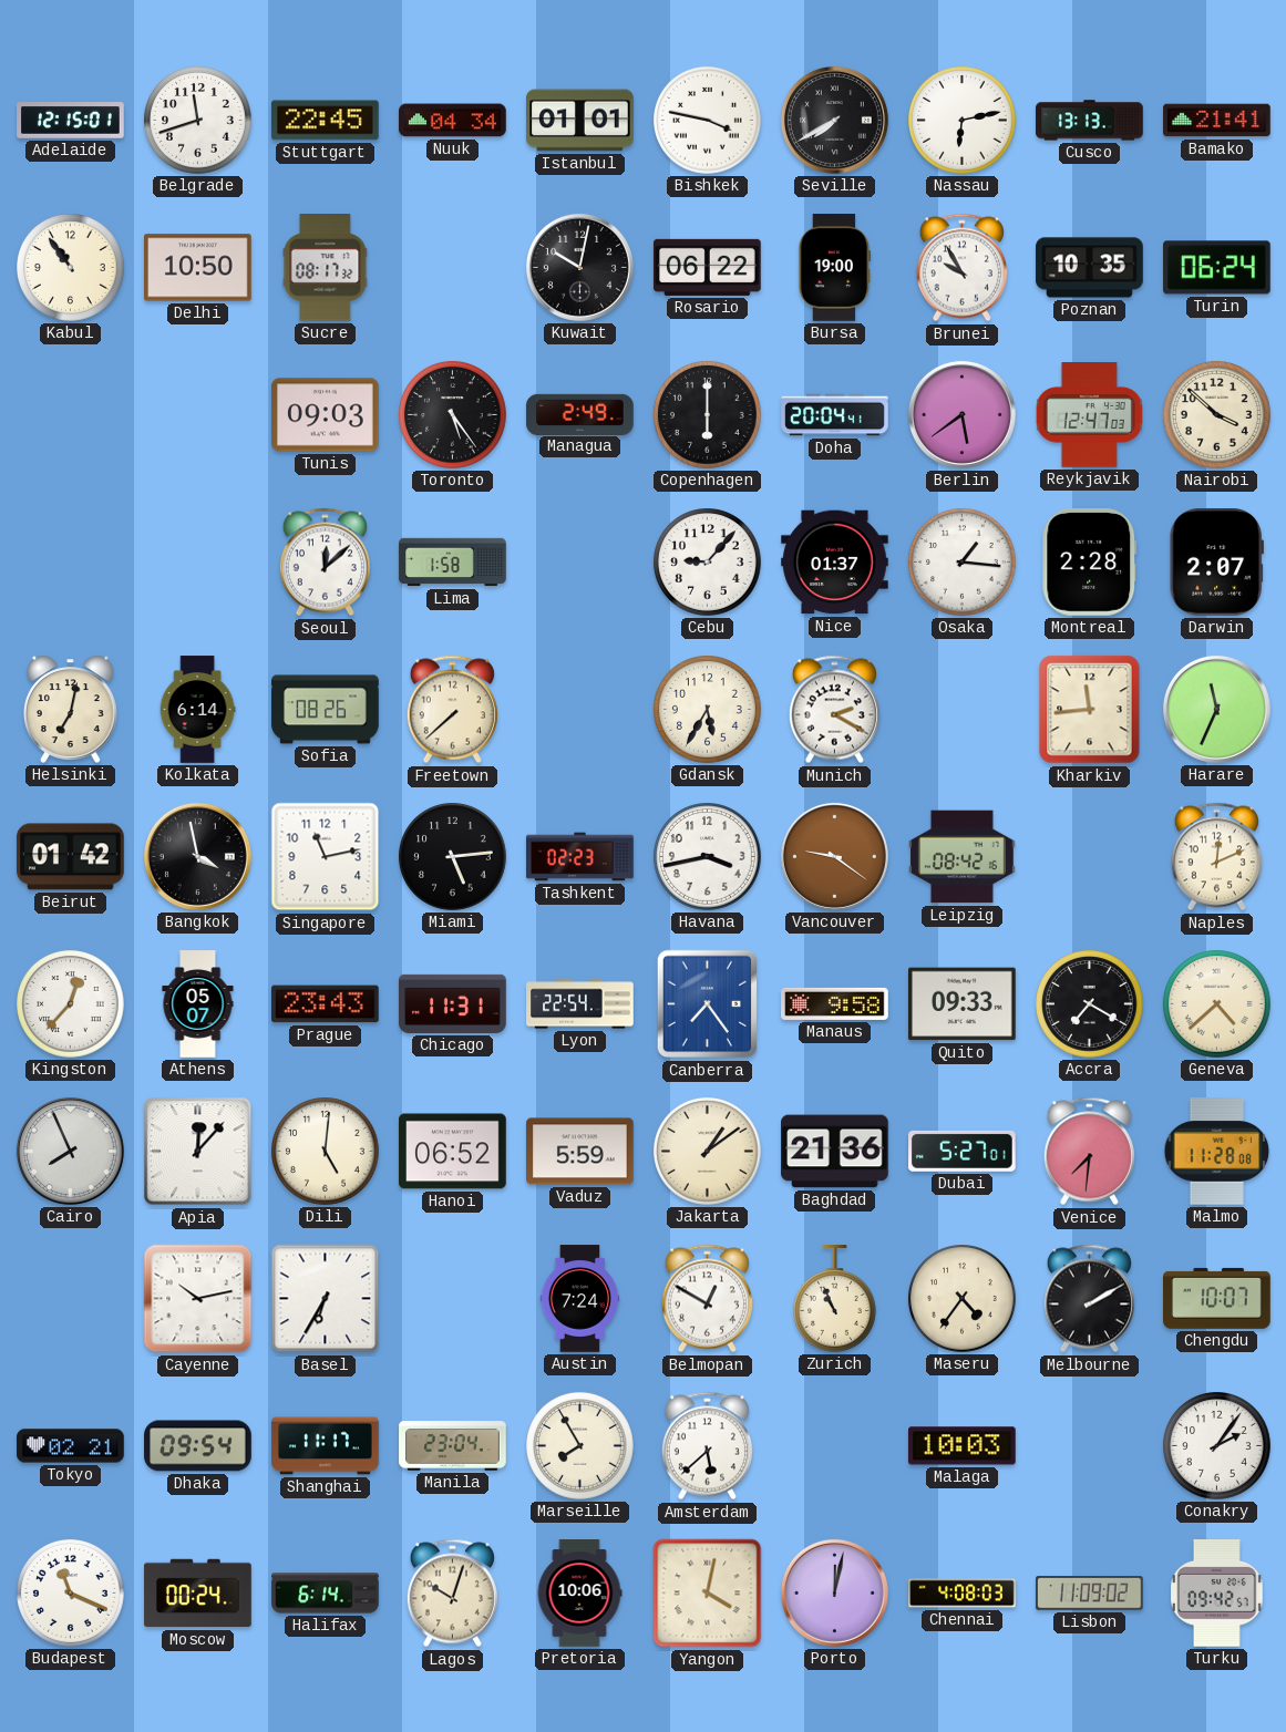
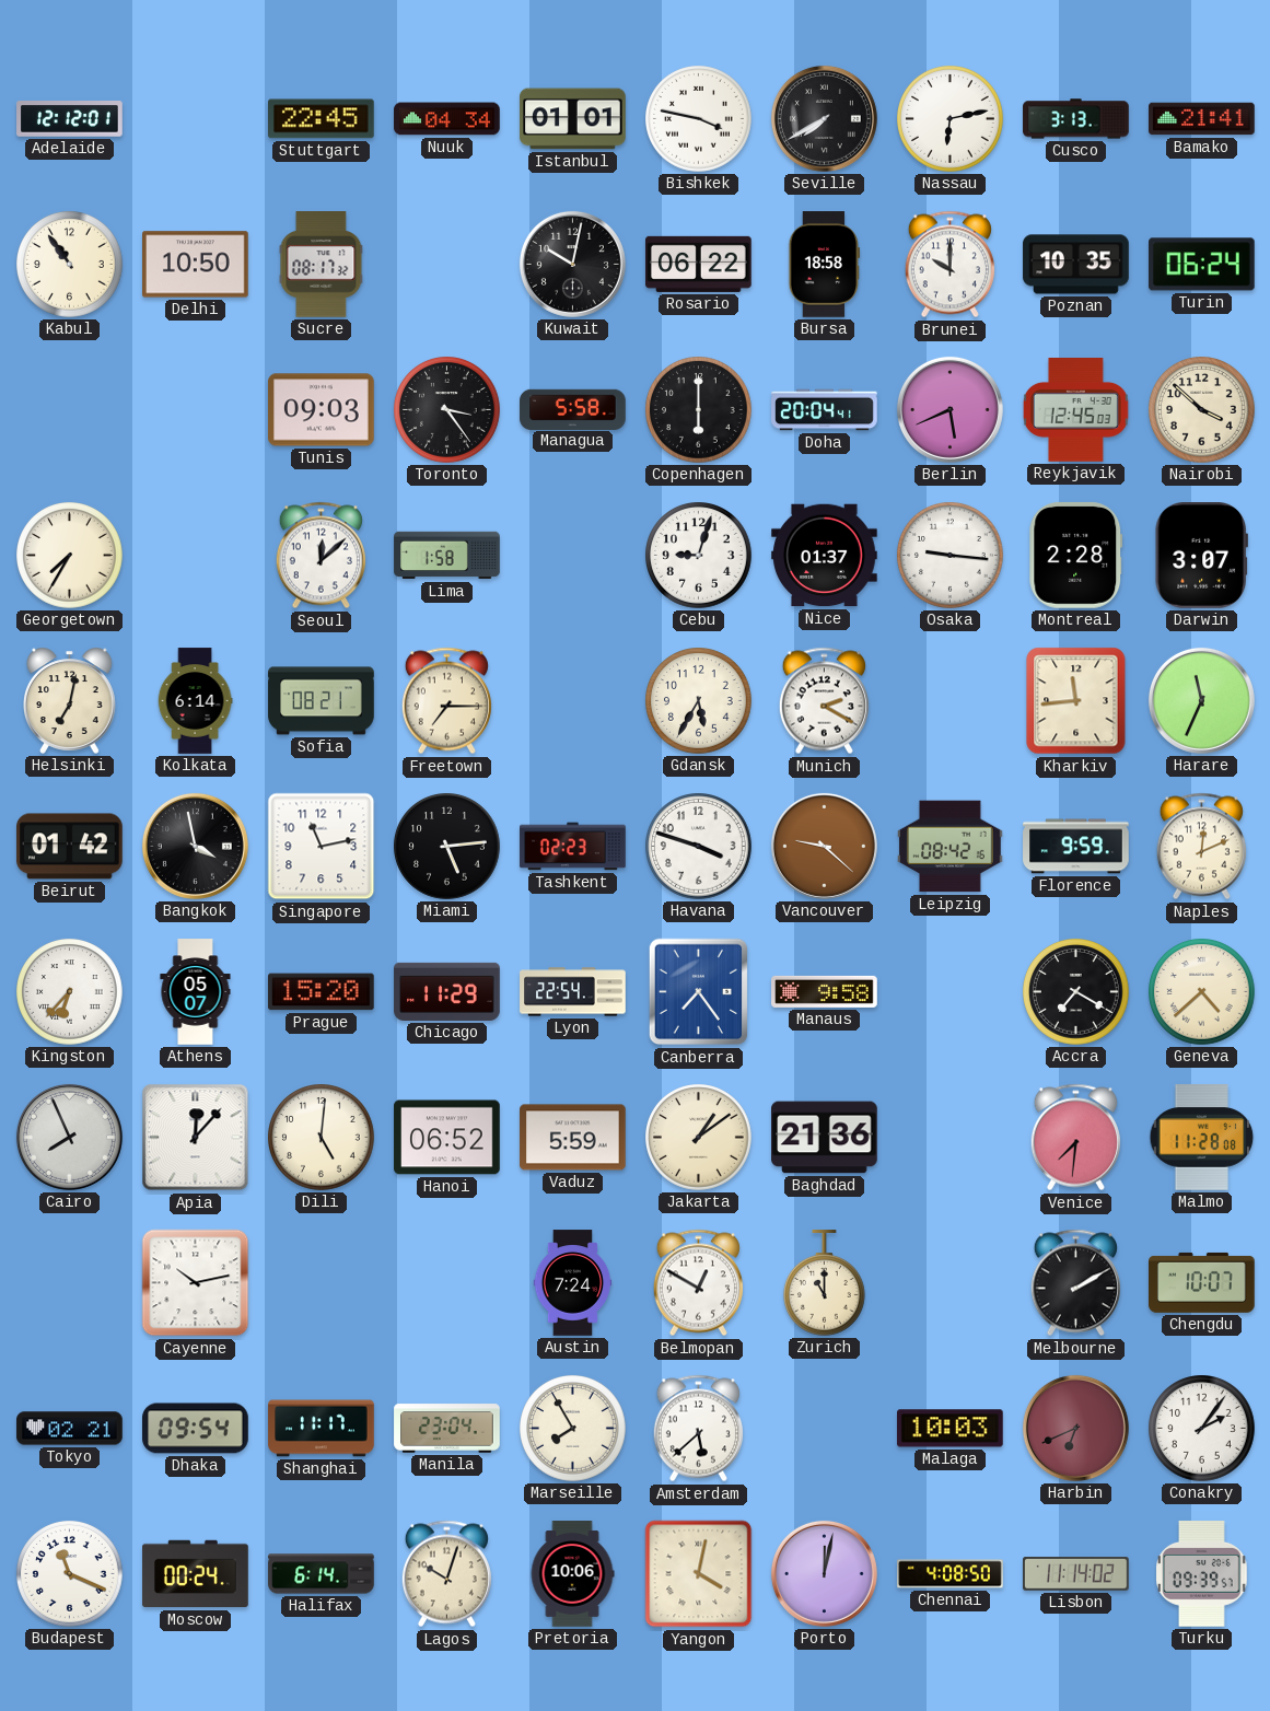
Adelaide: 12:15 -> 12:12
Belgrade: 11:42 -> none
Cusco: 13:13 -> 3:13
Bursa: 19:00 -> 18:58
Brunei: 9:55 -> 10:00
Toronto: 5:24 -> 3:24
Managua: 2:49 -> 5:58
Berlin: 5:39 -> 5:41
Reykjavik: 12:47 -> 12:45
Georgetown: none -> 7:35
Cebu: 9:07 -> 9:03
Osaka: 1:16 -> 9:16
Darwin: 2:07 -> 3:07
Sofia: 08:26 -> 08:21
Freetown: 7:38 -> 7:15
Havana: 3:43 -> 3:48
Vancouver: 9:21 -> 9:22
Florence: none -> 9:59
Kingston: 12:37 -> 6:37
Prague: 23:43 -> 15:20
Chicago: 11:31 -> 11:29
Quito: 09:33 -> none
Dubai: 5:27 -> none
Basel: 6:35 -> none
Zurich: 10:56 -> 11:00
Maseru: 4:36 -> none
Harbin: none -> 6:41
Chennai: 4:08:03 -> 4:08:50
Lisbon: 11:09 -> 11:14
Turku: 09:42 -> 09:39
